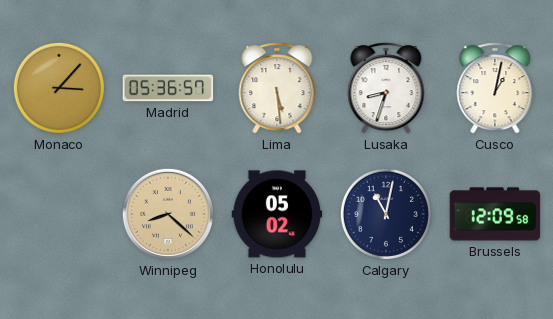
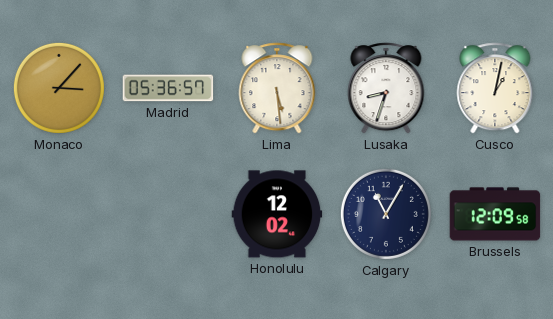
Winnipeg: 8:22 -> none
Honolulu: 05:02 -> 12:02
Calgary: 11:02 -> 11:05
